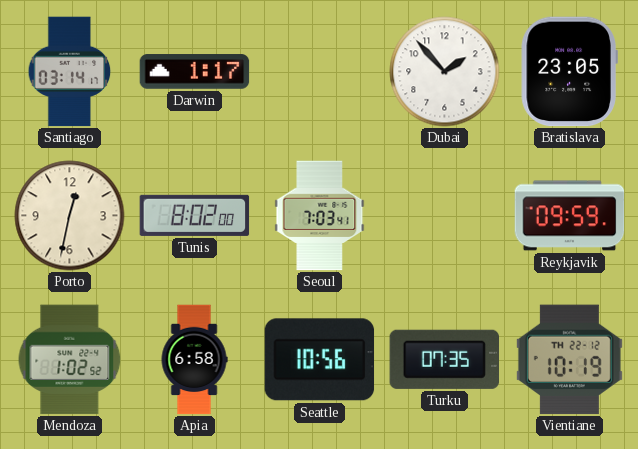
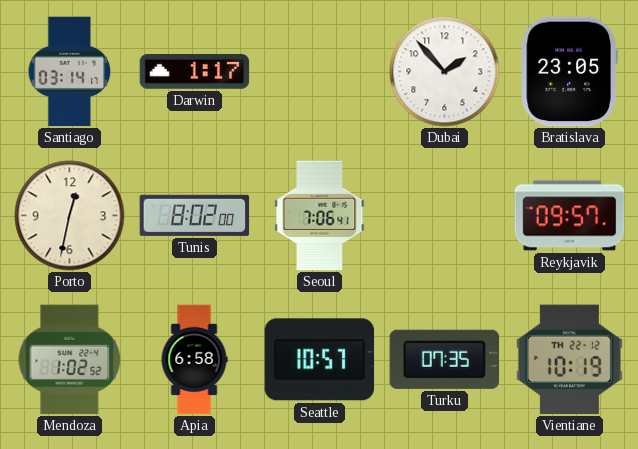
Seoul: 7:03 -> 7:06
Reykjavik: 09:59 -> 09:57
Seattle: 10:56 -> 10:57
